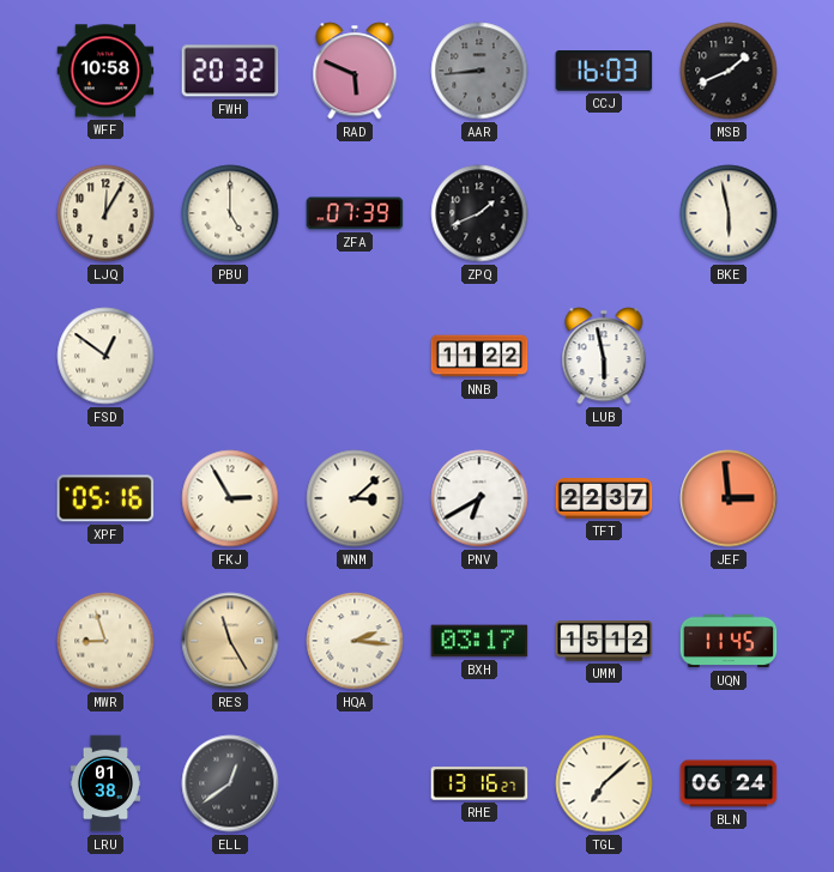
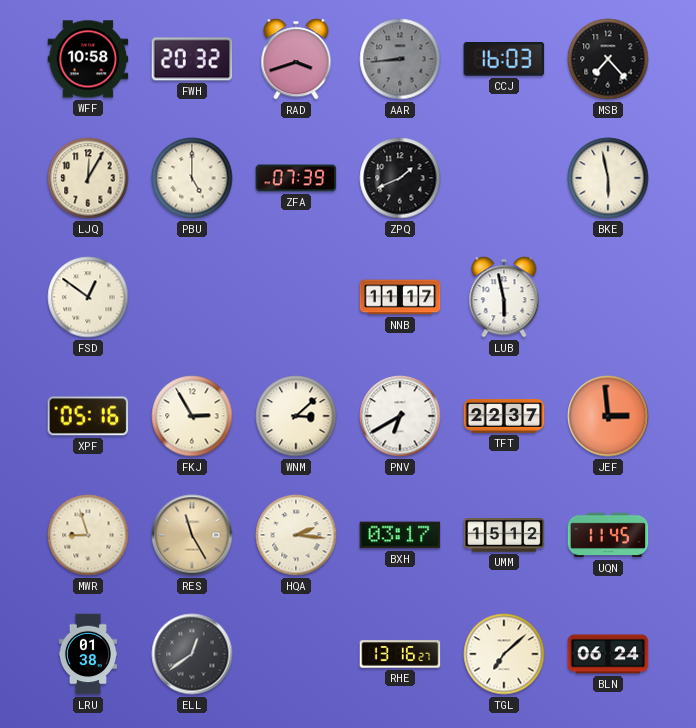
RAD: 5:49 -> 3:42
MSB: 1:41 -> 7:23
NNB: 11:22 -> 11:17
